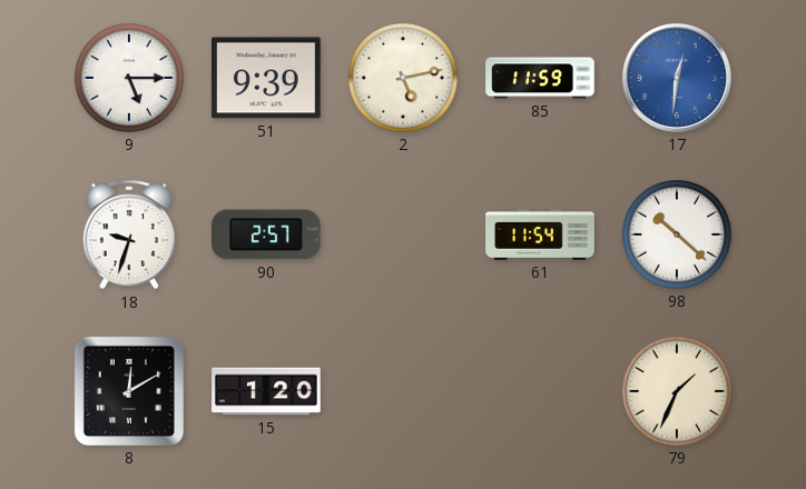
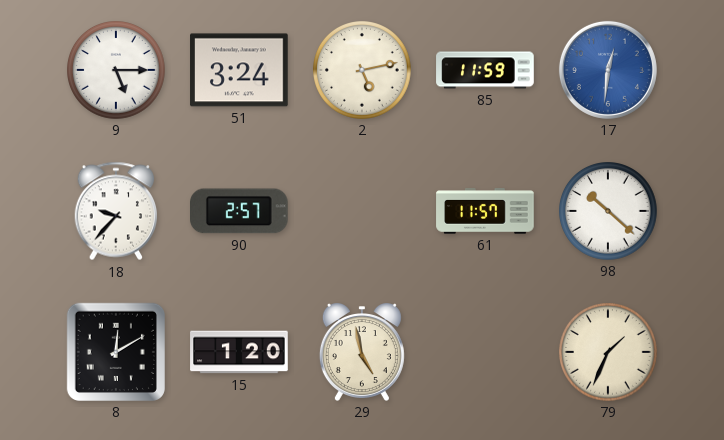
51: 9:39 -> 3:24
18: 9:33 -> 9:37
61: 11:54 -> 11:57
29: none -> 4:58
